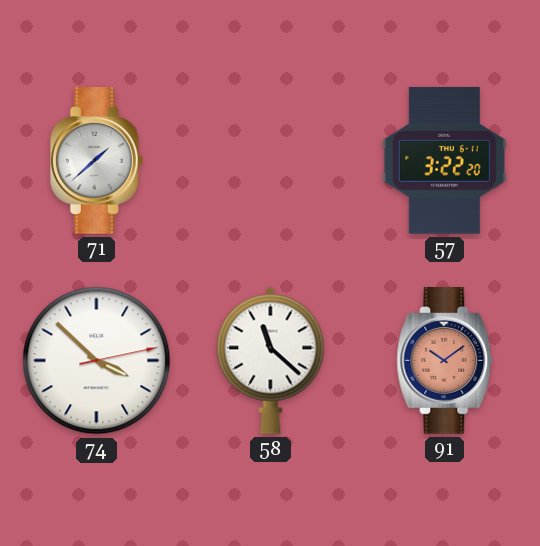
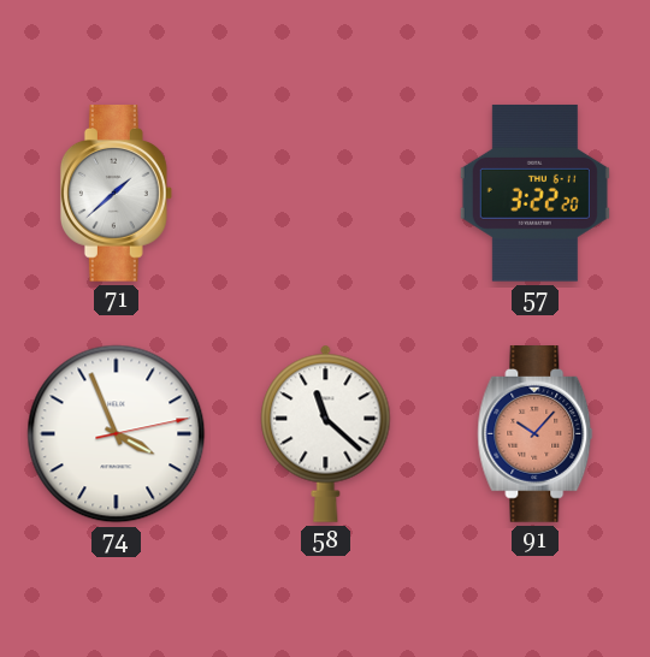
74: 3:52 -> 3:56
91: 10:09 -> 10:07
